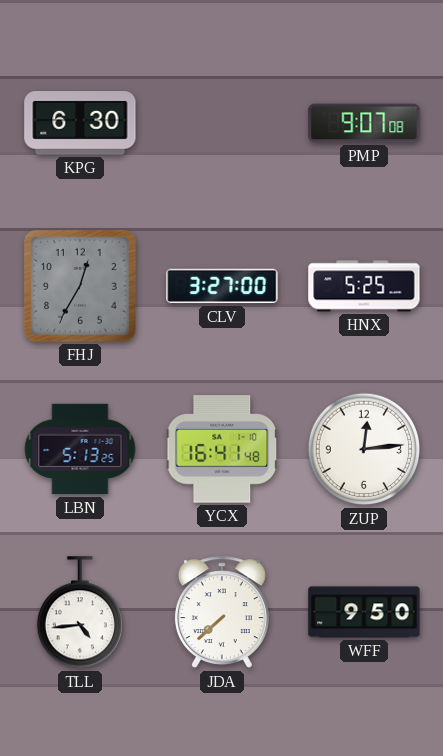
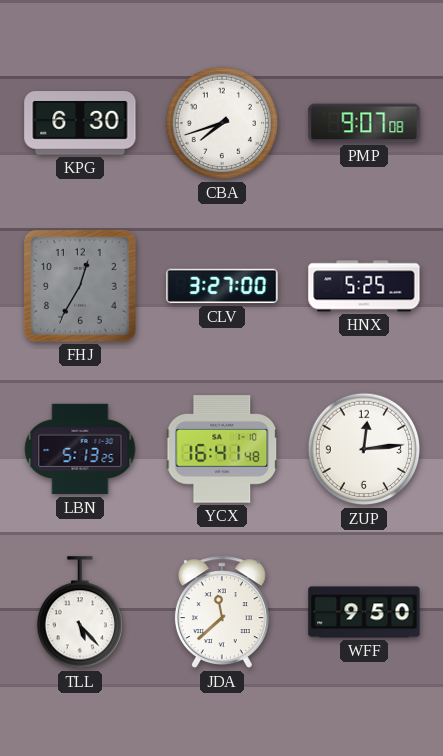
CBA: none -> 7:42
TLL: 4:44 -> 5:23
JDA: 7:38 -> 11:38
